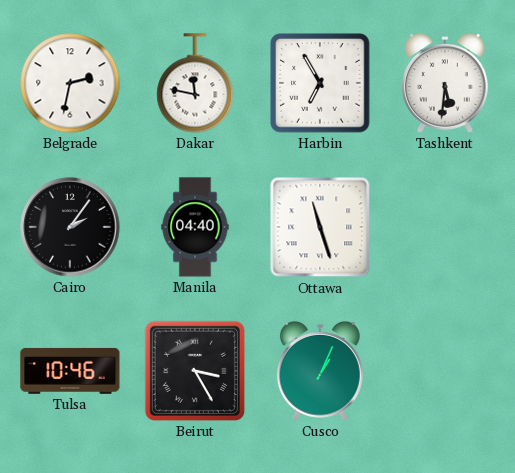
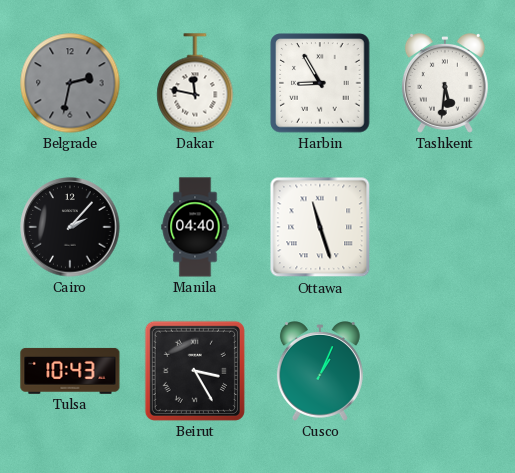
Belgrade dial: white -> grey
Harbin: 6:55 -> 8:55
Cairo: 2:06 -> 2:07
Tulsa: 10:46 -> 10:43
